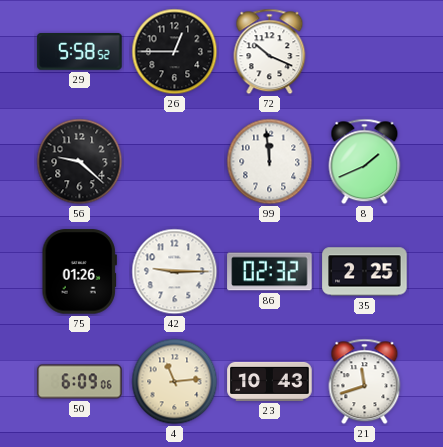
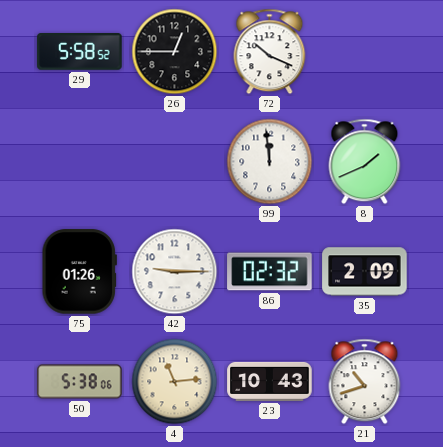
56: 9:22 -> none
35: 2:25 -> 2:09
50: 6:09 -> 5:38
21: 11:42 -> 10:42
